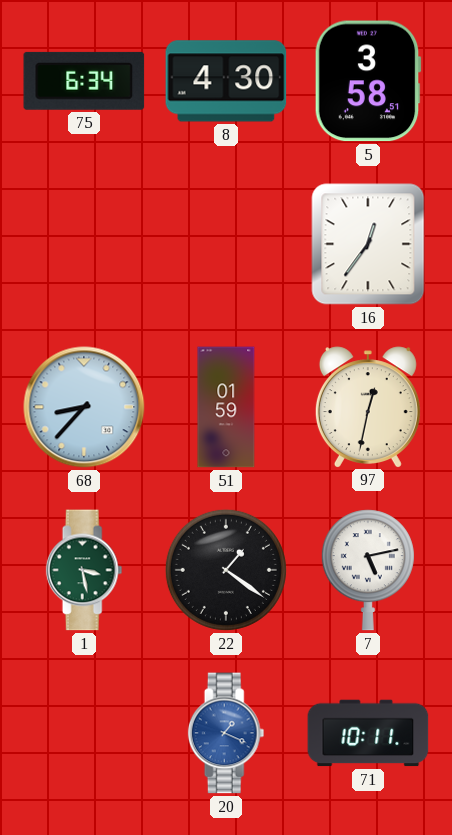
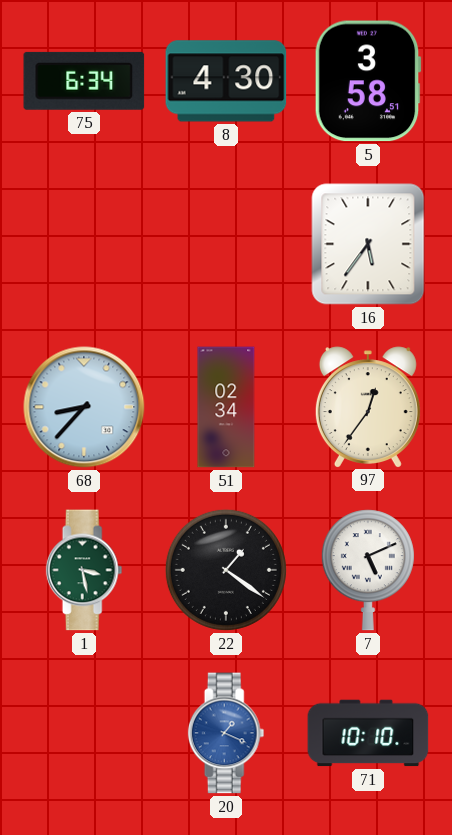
16: 12:36 -> 5:36
51: 01:59 -> 02:34
97: 12:32 -> 12:36
7: 5:13 -> 5:11
71: 10:11 -> 10:10
